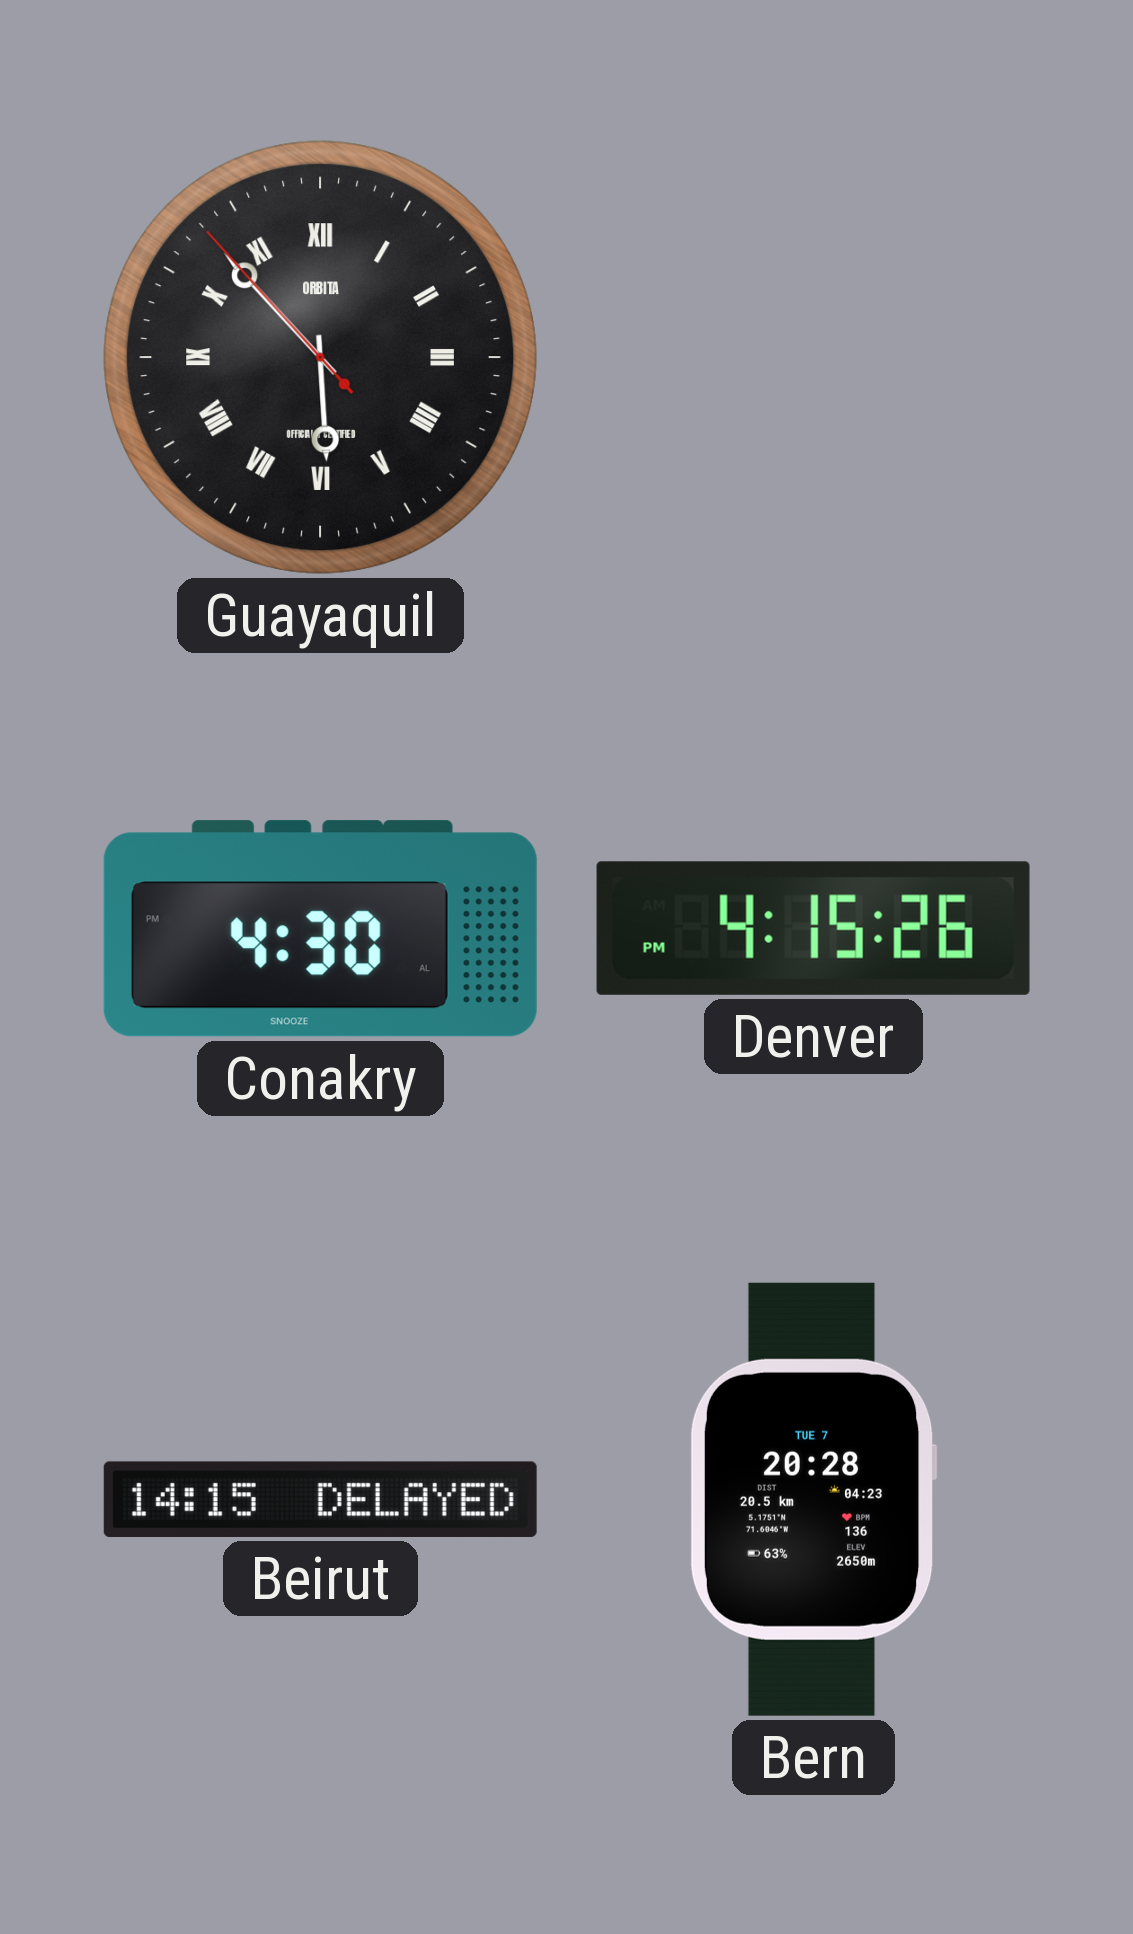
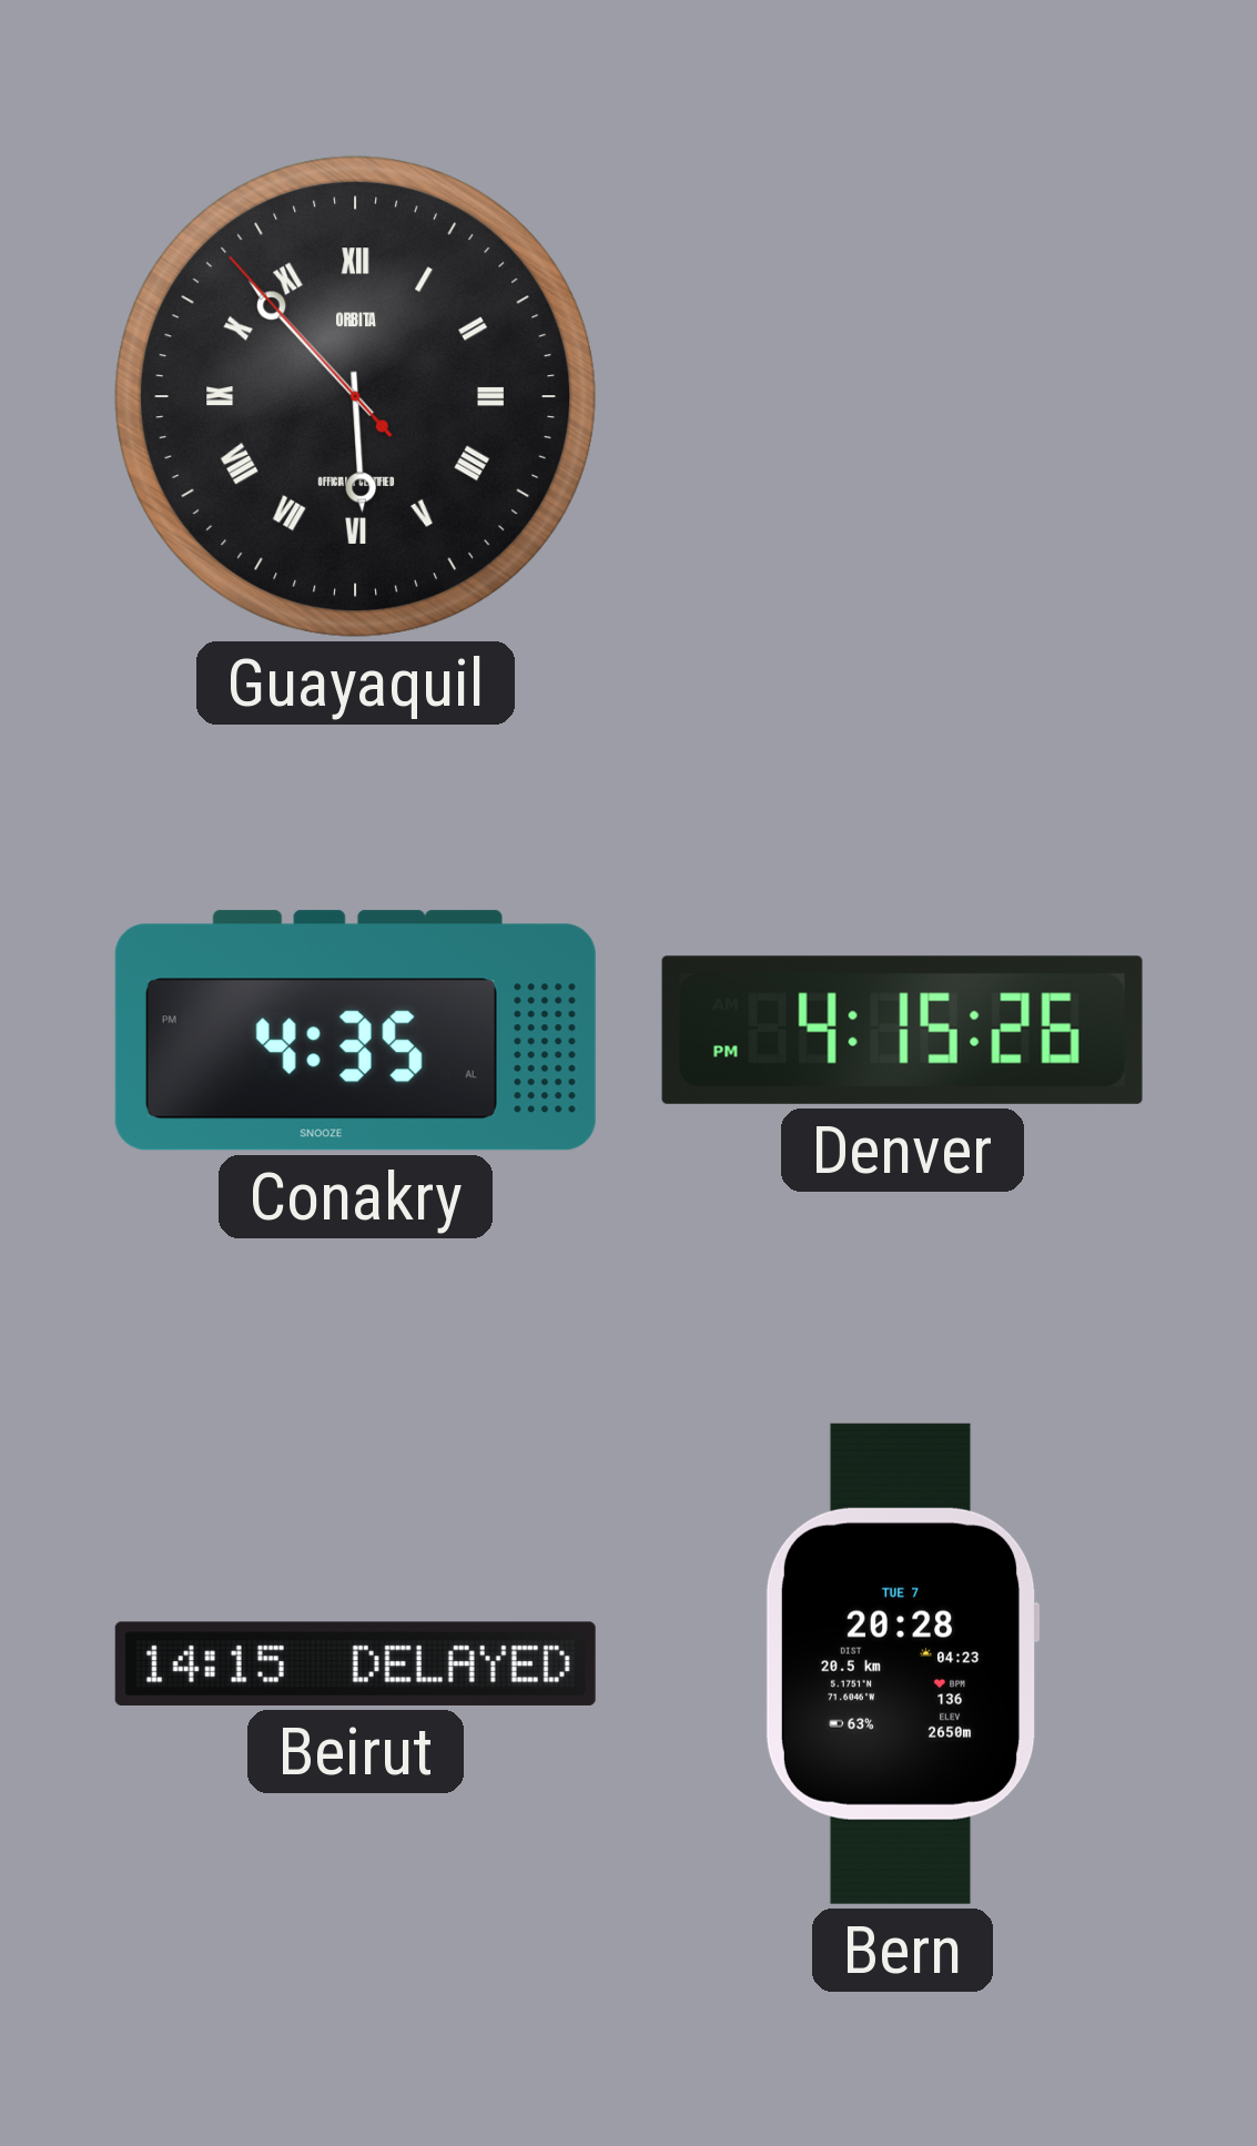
Conakry: 4:30 -> 4:35
